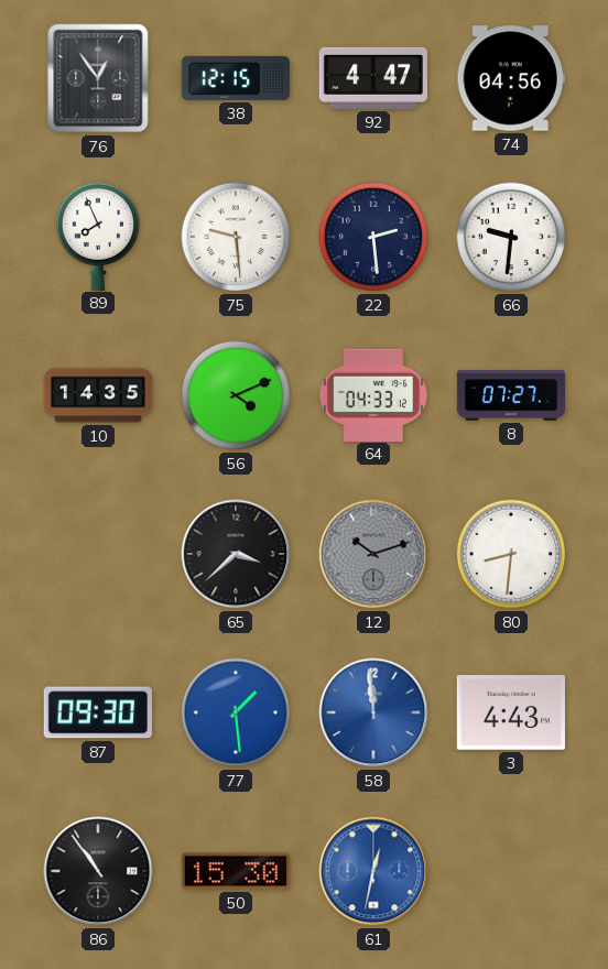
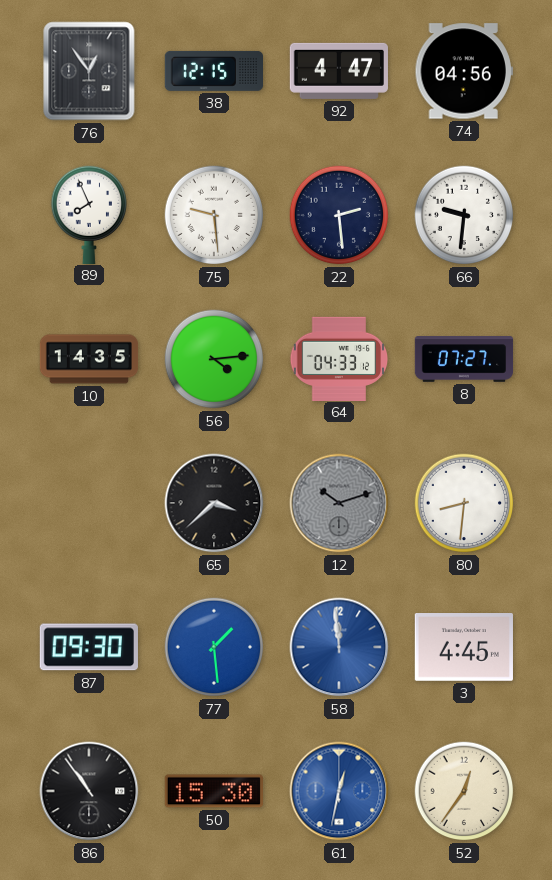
56: 4:11 -> 4:14
3: 4:43 -> 4:45
52: none -> 12:36
